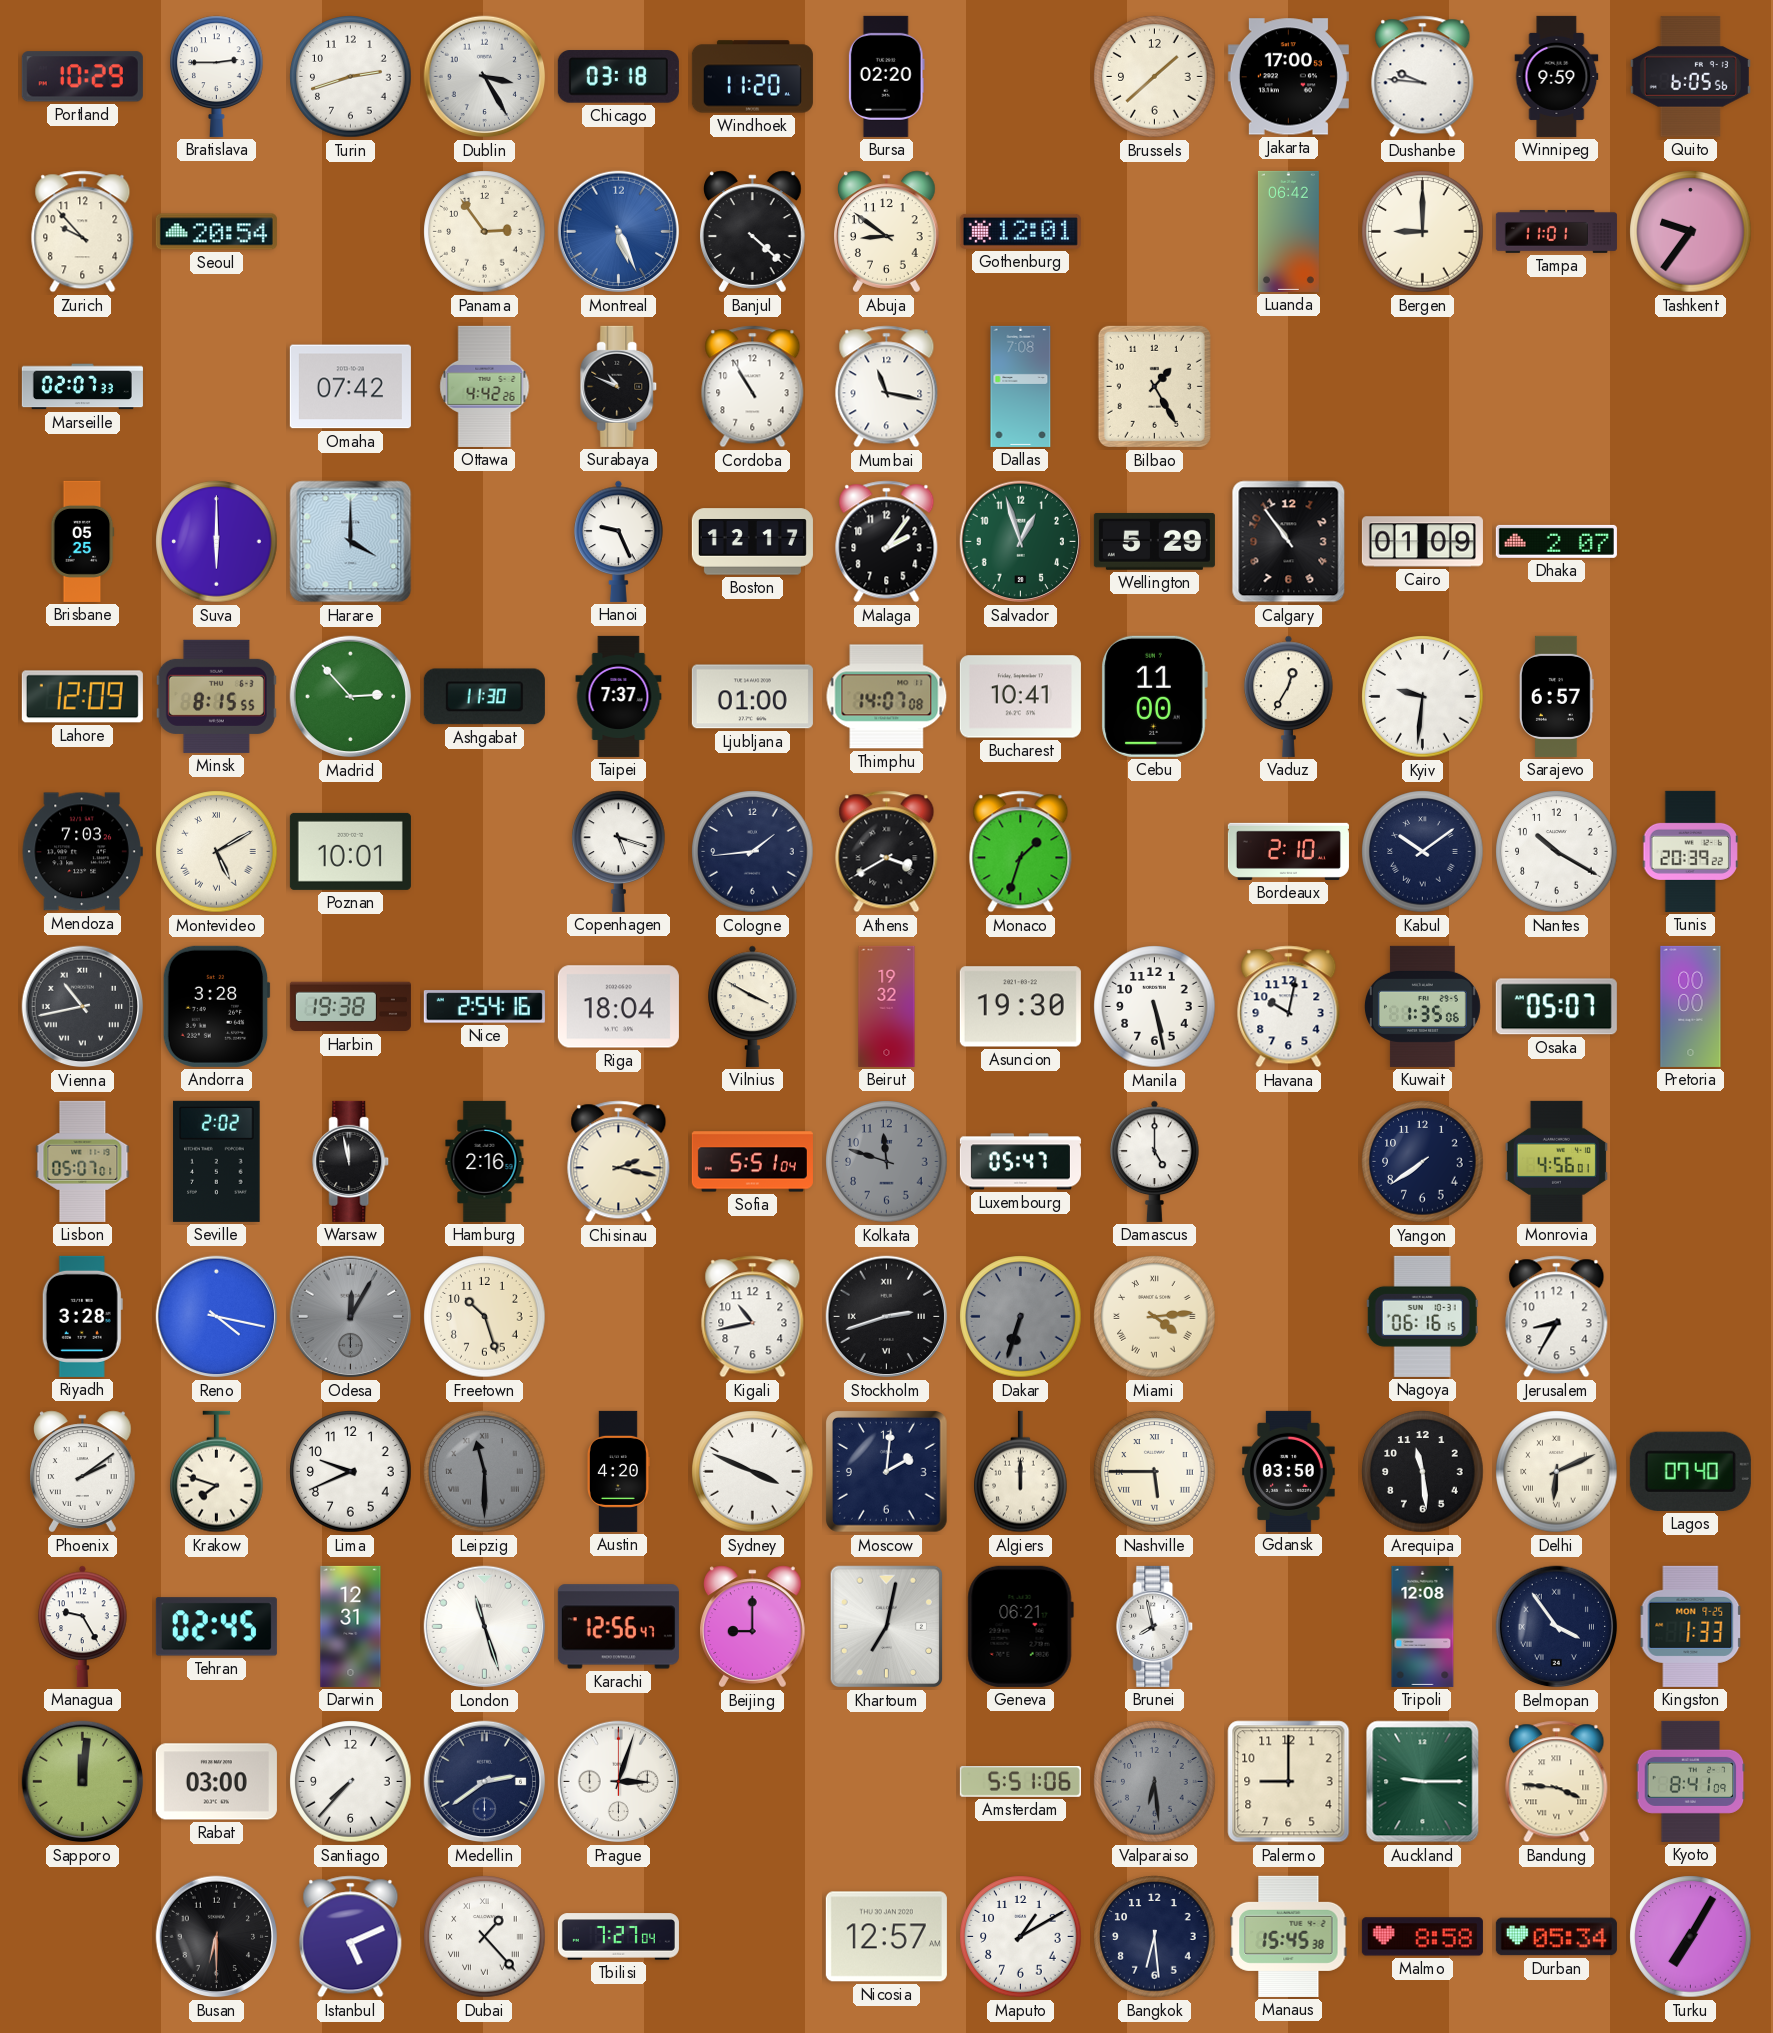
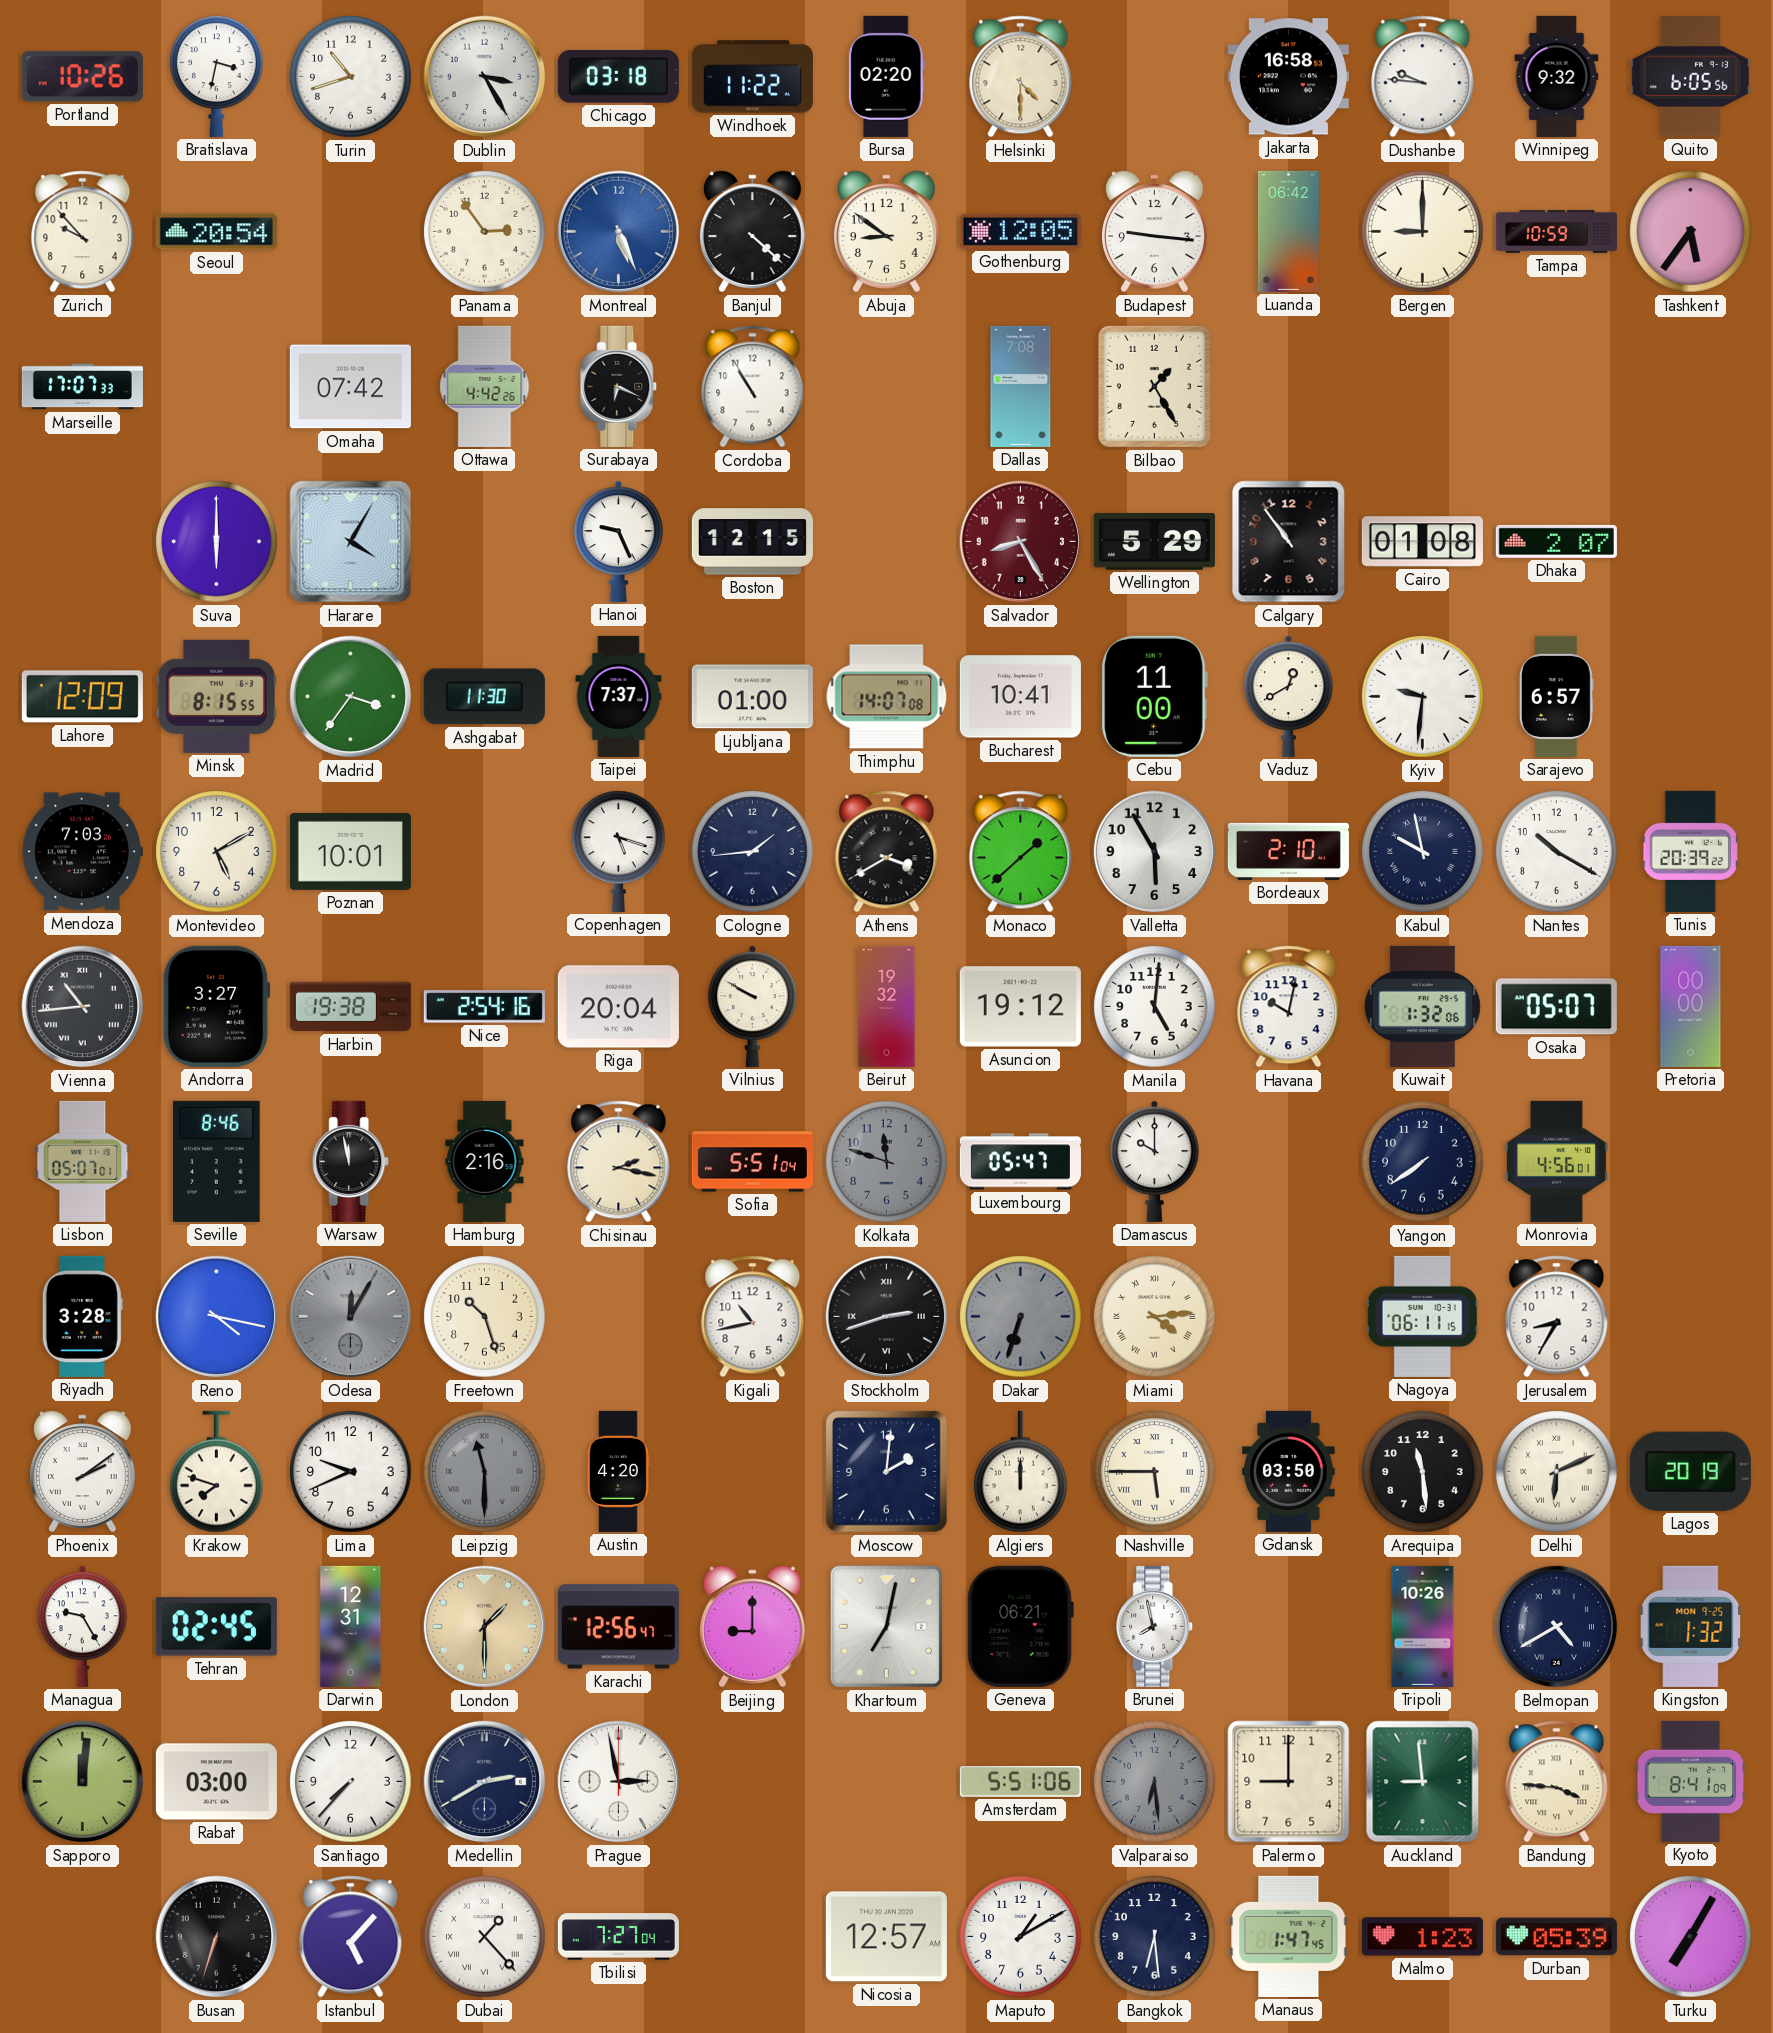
Portland: 10:29 -> 10:26
Bratislava: 2:45 -> 3:32
Turin: 2:42 -> 10:42
Windhoek: 11:20 -> 11:22
Helsinki: none -> 4:30
Brussels: 1:38 -> none
Jakarta: 17:00 -> 16:58
Winnipeg: 9:59 -> 9:32
Gothenburg: 12:01 -> 12:05
Budapest: none -> 9:16
Tampa: 11:01 -> 10:59
Tashkent: 9:36 -> 5:36
Marseille: 02:07 -> 17:07
Surabaya: 10:49 -> 6:19
Mumbai: 11:17 -> none
Brisbane: 05:25 -> none
Harare: 4:00 -> 4:05
Boston: 12:17 -> 12:15
Malaga: 2:06 -> none
Salvador: 12:57 -> 8:25
Salvador dial: green -> burgundy
Cairo: 01:09 -> 01:08
Madrid: 2:53 -> 3:36
Vaduz: 12:35 -> 12:40
Montevideo numerals: Roman -> Arabic
Monaco: 1:33 -> 1:38
Valletta: none -> 5:55
Kabul: 10:09 -> 9:58
Vienna: 10:43 -> 10:44
Andorra: 3:28 -> 3:27
Riga: 18:04 -> 20:04
Vilnius: 3:50 -> 9:50
Asuncion: 19:30 -> 19:12
Manila: 5:28 -> 5:01
Kuwait: 1:35 -> 1:32
Seville: 2:02 -> 8:46
Damascus: 5:00 -> 10:00
Nagoya: 06:16 -> 06:11
Sydney: 3:49 -> none
Lagos: 07:40 -> 20:19
London: 11:27 -> 1:30
London dial: white -> champagne
Tripoli: 12:08 -> 10:26
Belmopan: 3:54 -> 4:40
Kingston: 1:33 -> 1:32
Medellin: 2:39 -> 2:40
Prague: 3:03 -> 2:58
Auckland: 9:15 -> 8:59
Busan: 6:30 -> 6:33
Istanbul: 5:11 -> 5:07
Manaus: 15:45 -> 1:47
Malmo: 8:58 -> 1:23
Durban: 05:34 -> 05:39
